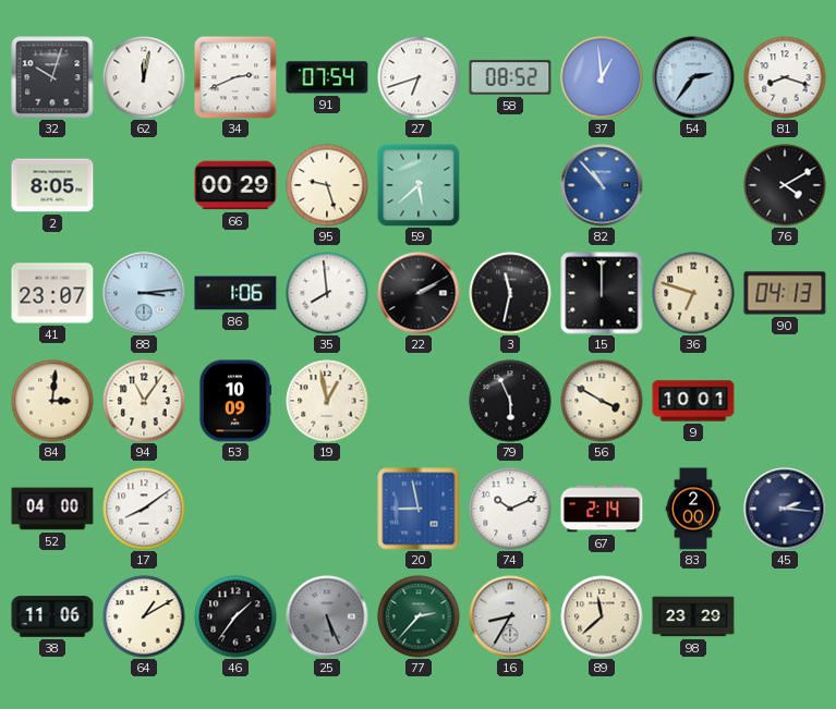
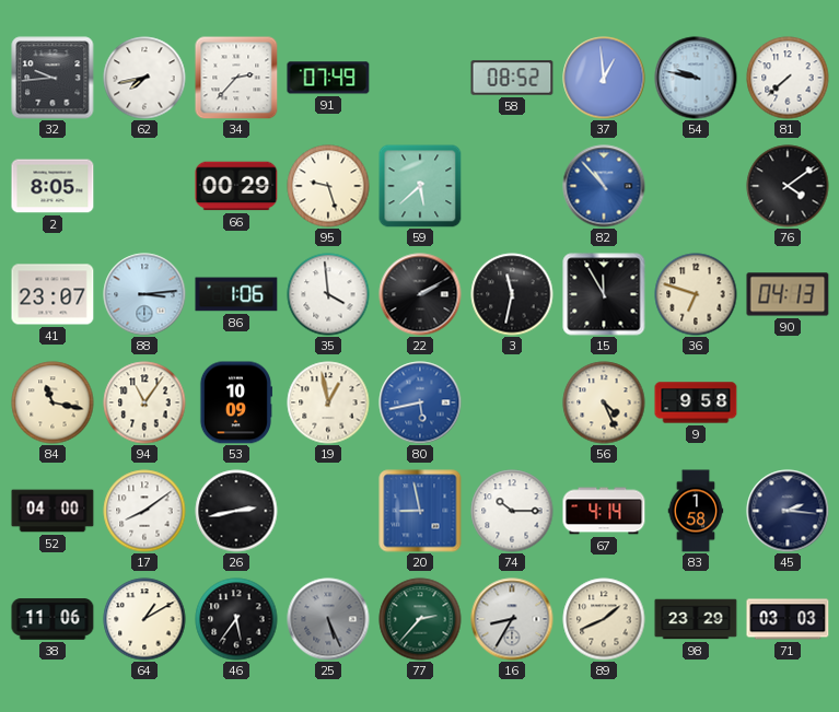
32: 10:03 -> 9:44
62: 12:02 -> 7:43
34: 2:41 -> 2:37
91: 07:54 -> 07:49
27: 6:42 -> none
54: 2:36 -> 9:47
81: 8:18 -> 7:38
76: 4:10 -> 4:09
35: 7:59 -> 3:59
15: 12:00 -> 11:55
84: 3:01 -> 11:17
80: none -> 5:43
79: 5:56 -> none
56: 3:50 -> 4:26
9: 10:01 -> 9:58
26: none -> 2:43
74: 10:11 -> 10:15
67: 2:14 -> 4:14
83: 2:00 -> 1:58
46: 1:36 -> 5:36
89: 11:38 -> 1:41
71: none -> 03:03
